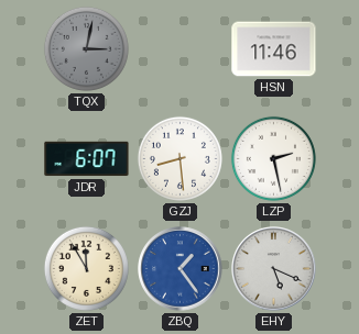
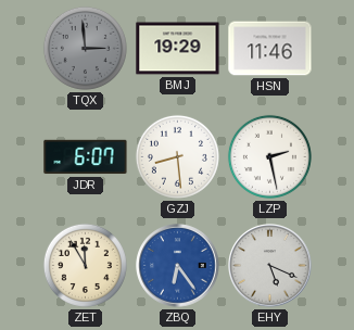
TQX: 3:02 -> 2:59
BMJ: none -> 19:29
ZBQ: 1:24 -> 6:24
